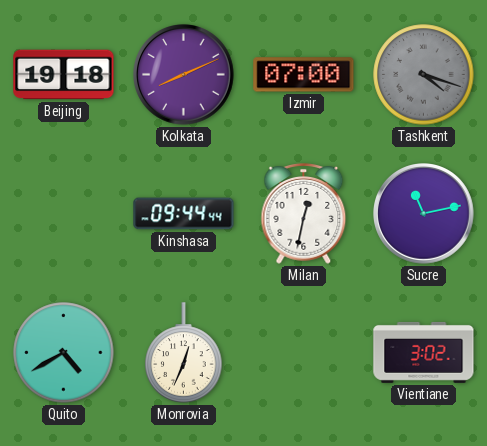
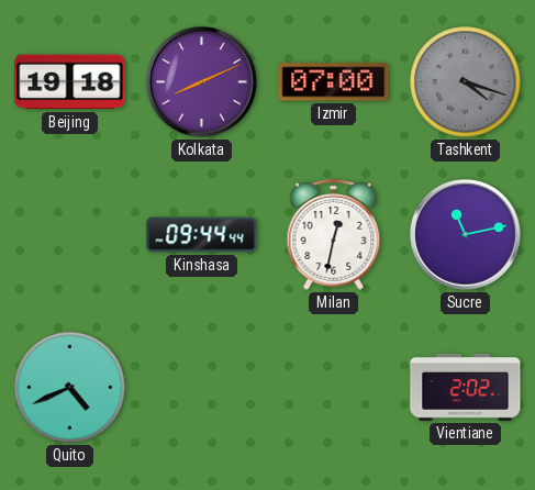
Quito: 4:40 -> 4:41
Monrovia: 12:34 -> none
Vientiane: 3:02 -> 2:02
